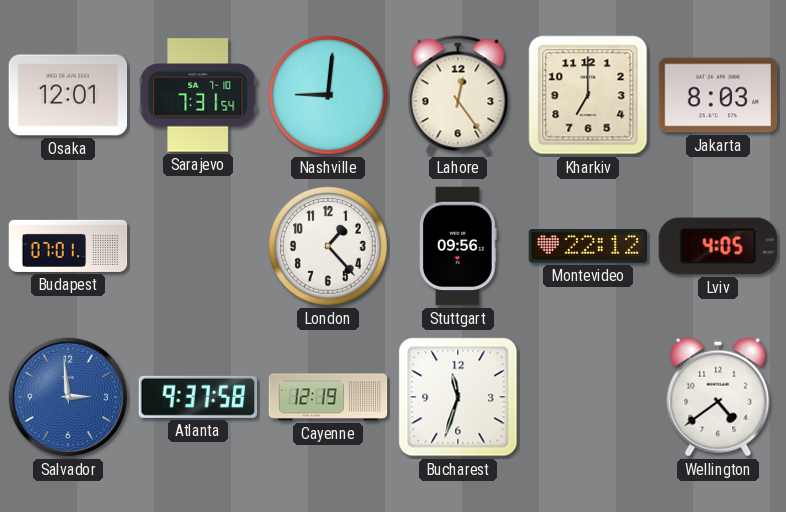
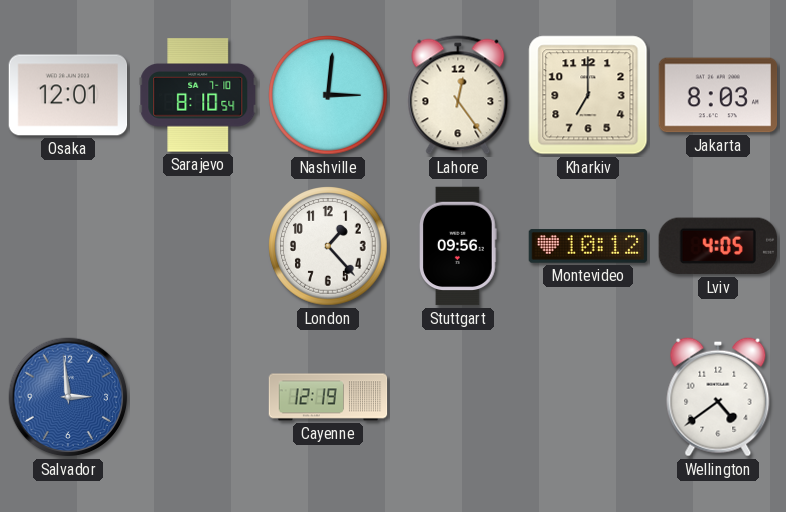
Sarajevo: 7:31 -> 8:10
Nashville: 9:01 -> 3:01
Budapest: 07:01 -> none
Montevideo: 22:12 -> 10:12
Atlanta: 9:37 -> none
Bucharest: 11:33 -> none
